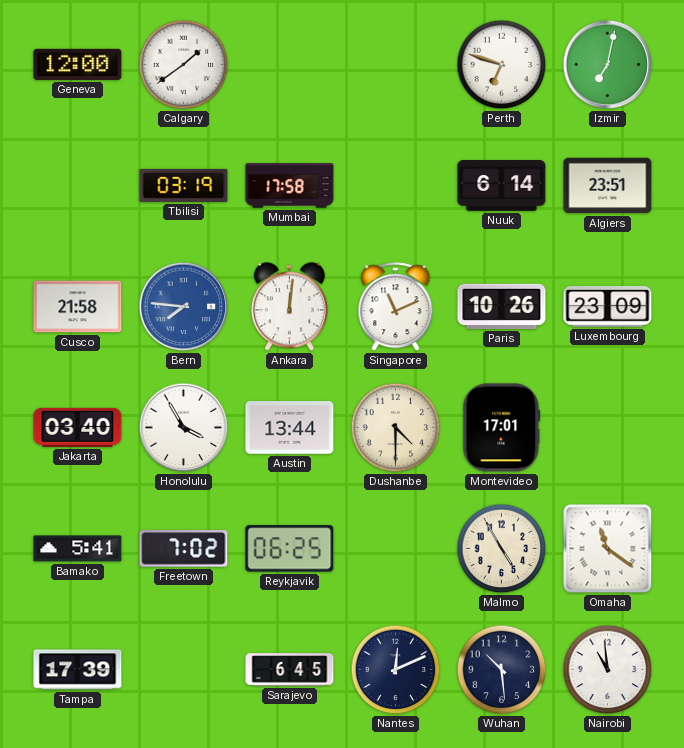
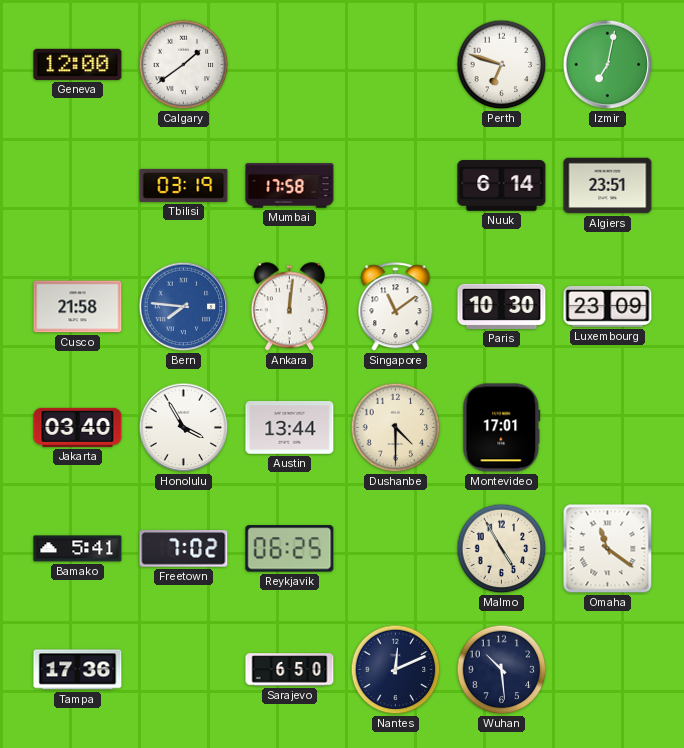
Singapore: 11:11 -> 11:09
Paris: 10:26 -> 10:30
Tampa: 17:39 -> 17:36
Sarajevo: 6:45 -> 6:50
Nairobi: 10:59 -> none
